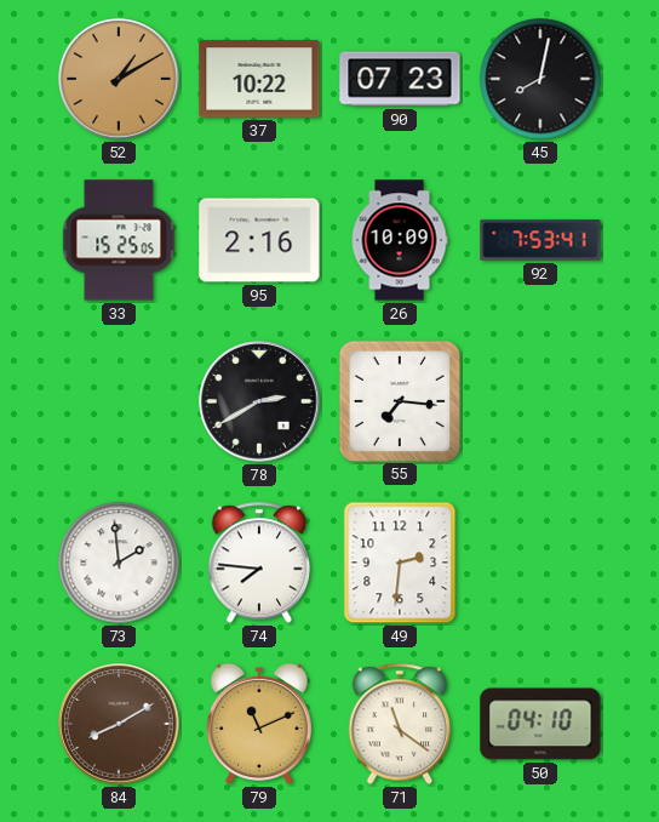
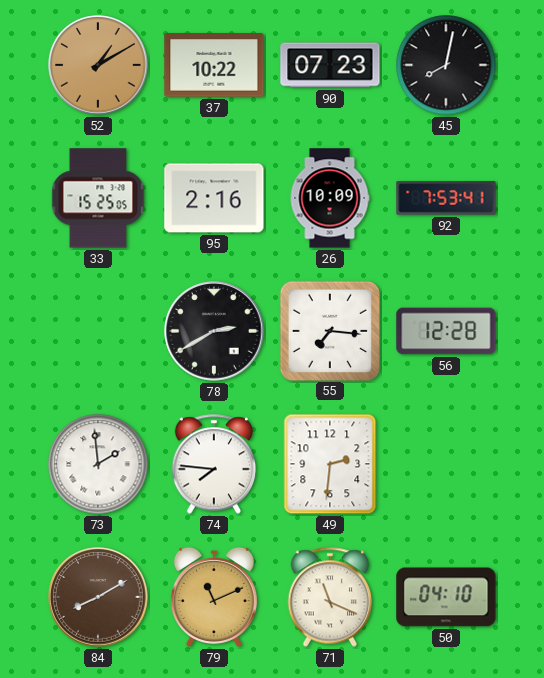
56: none -> 12:28
71: 11:21 -> 11:19
